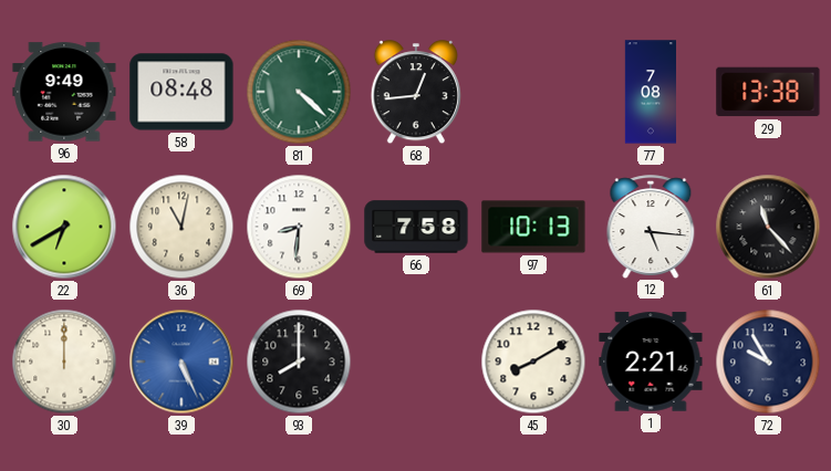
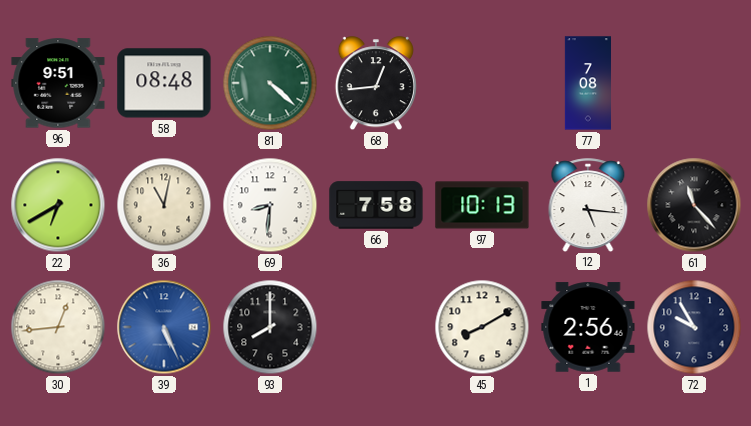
96: 9:49 -> 9:51
29: 13:38 -> none
30: 12:00 -> 12:44
1: 2:21 -> 2:56
